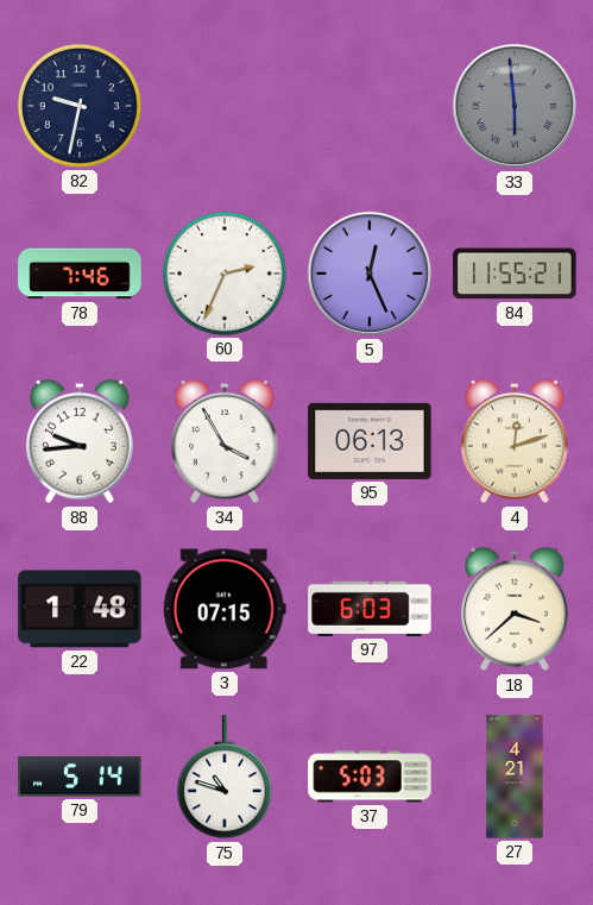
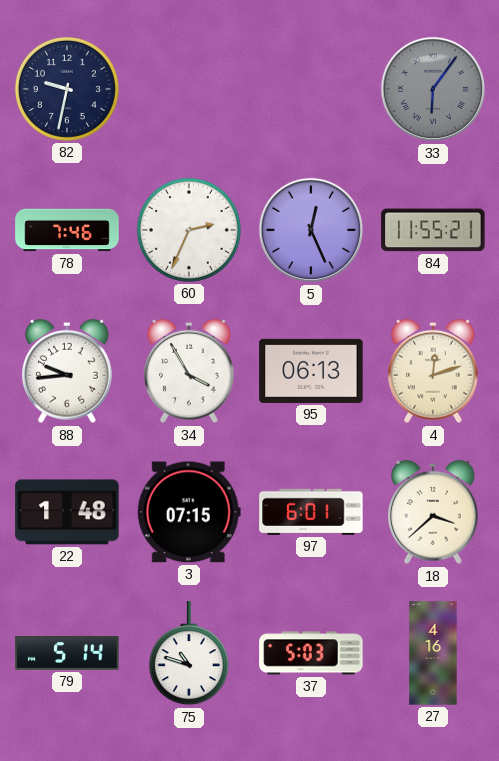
33: 5:59 -> 6:06
97: 6:03 -> 6:01
27: 4:21 -> 4:16
